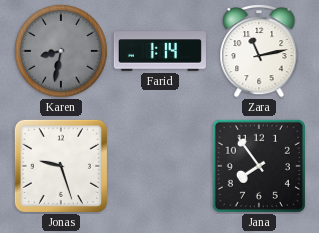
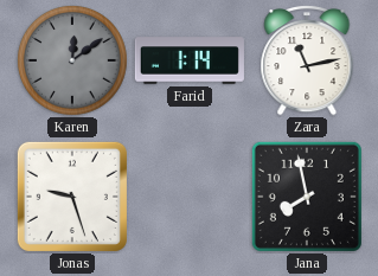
Karen: 8:32 -> 12:09
Jana: 7:54 -> 7:58
